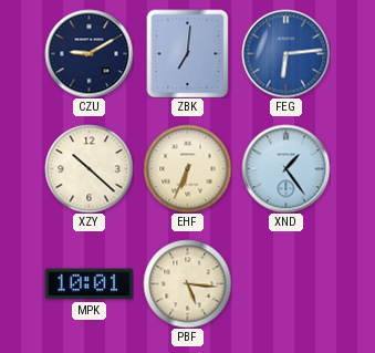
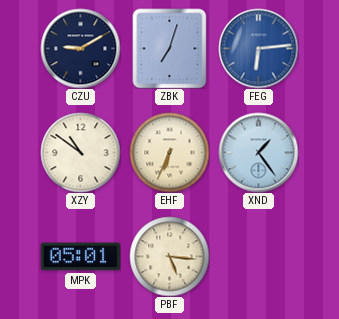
ZBK: 7:01 -> 7:03
XZY: 10:22 -> 10:51
MPK: 10:01 -> 05:01
